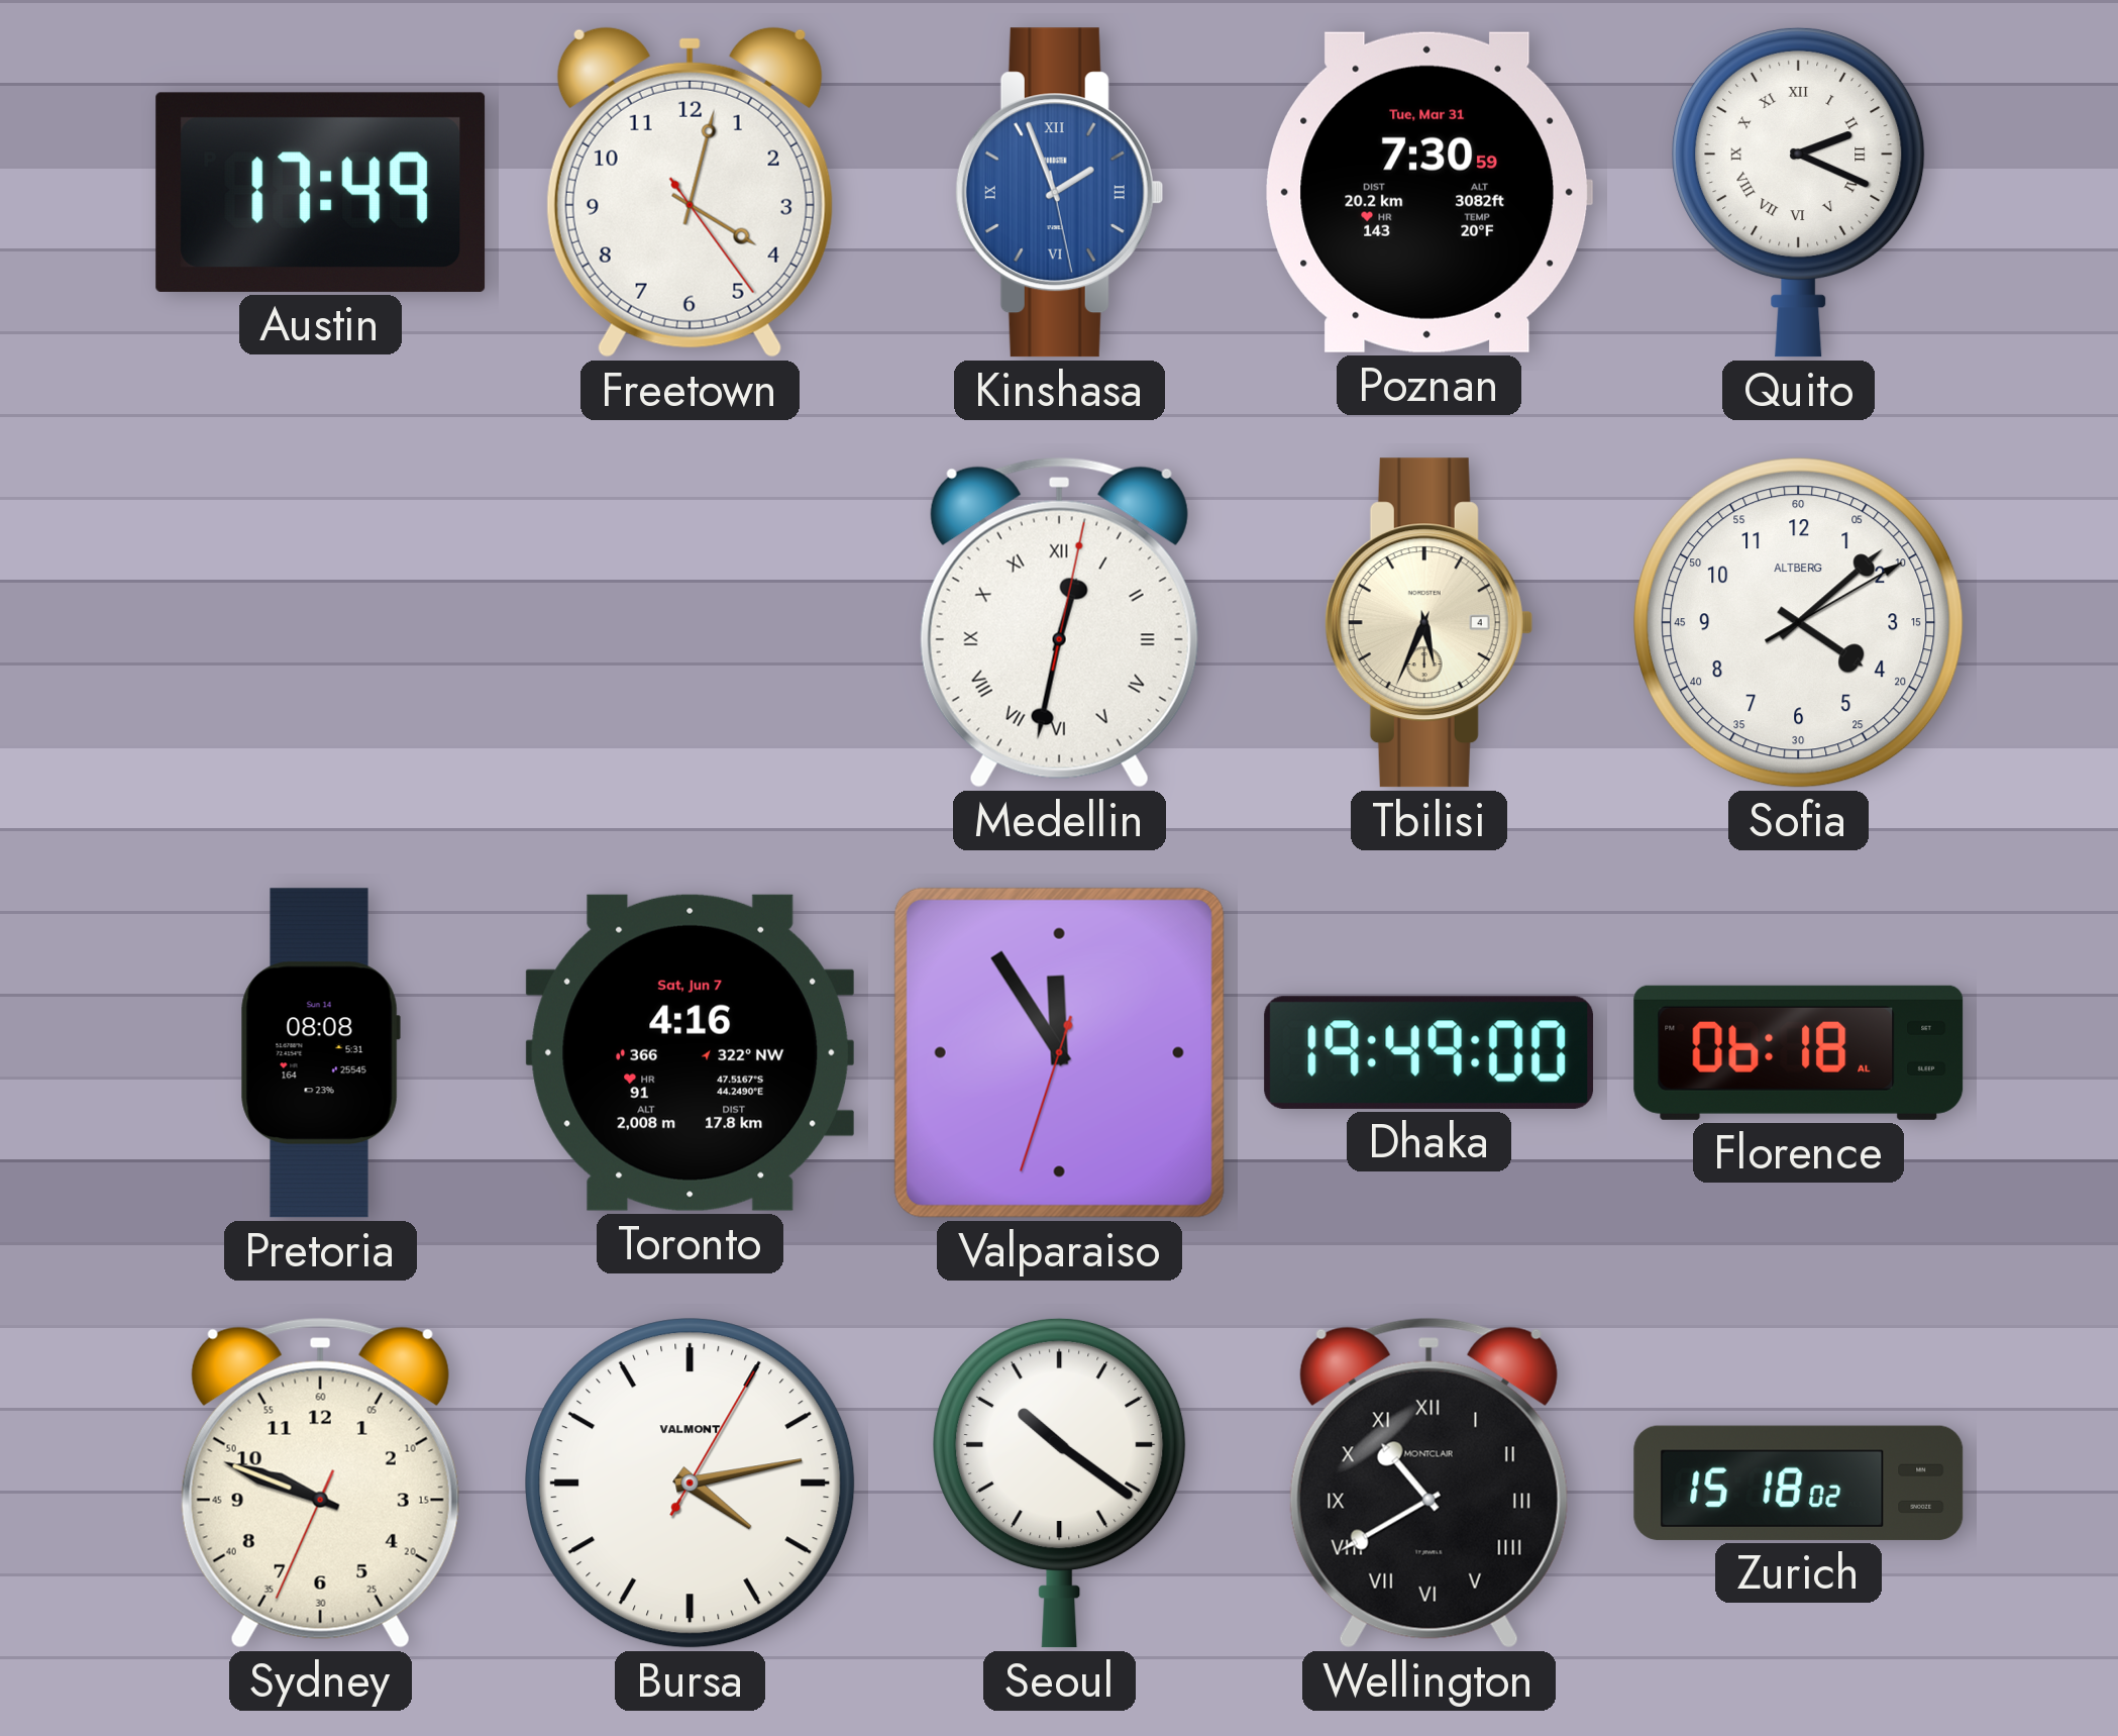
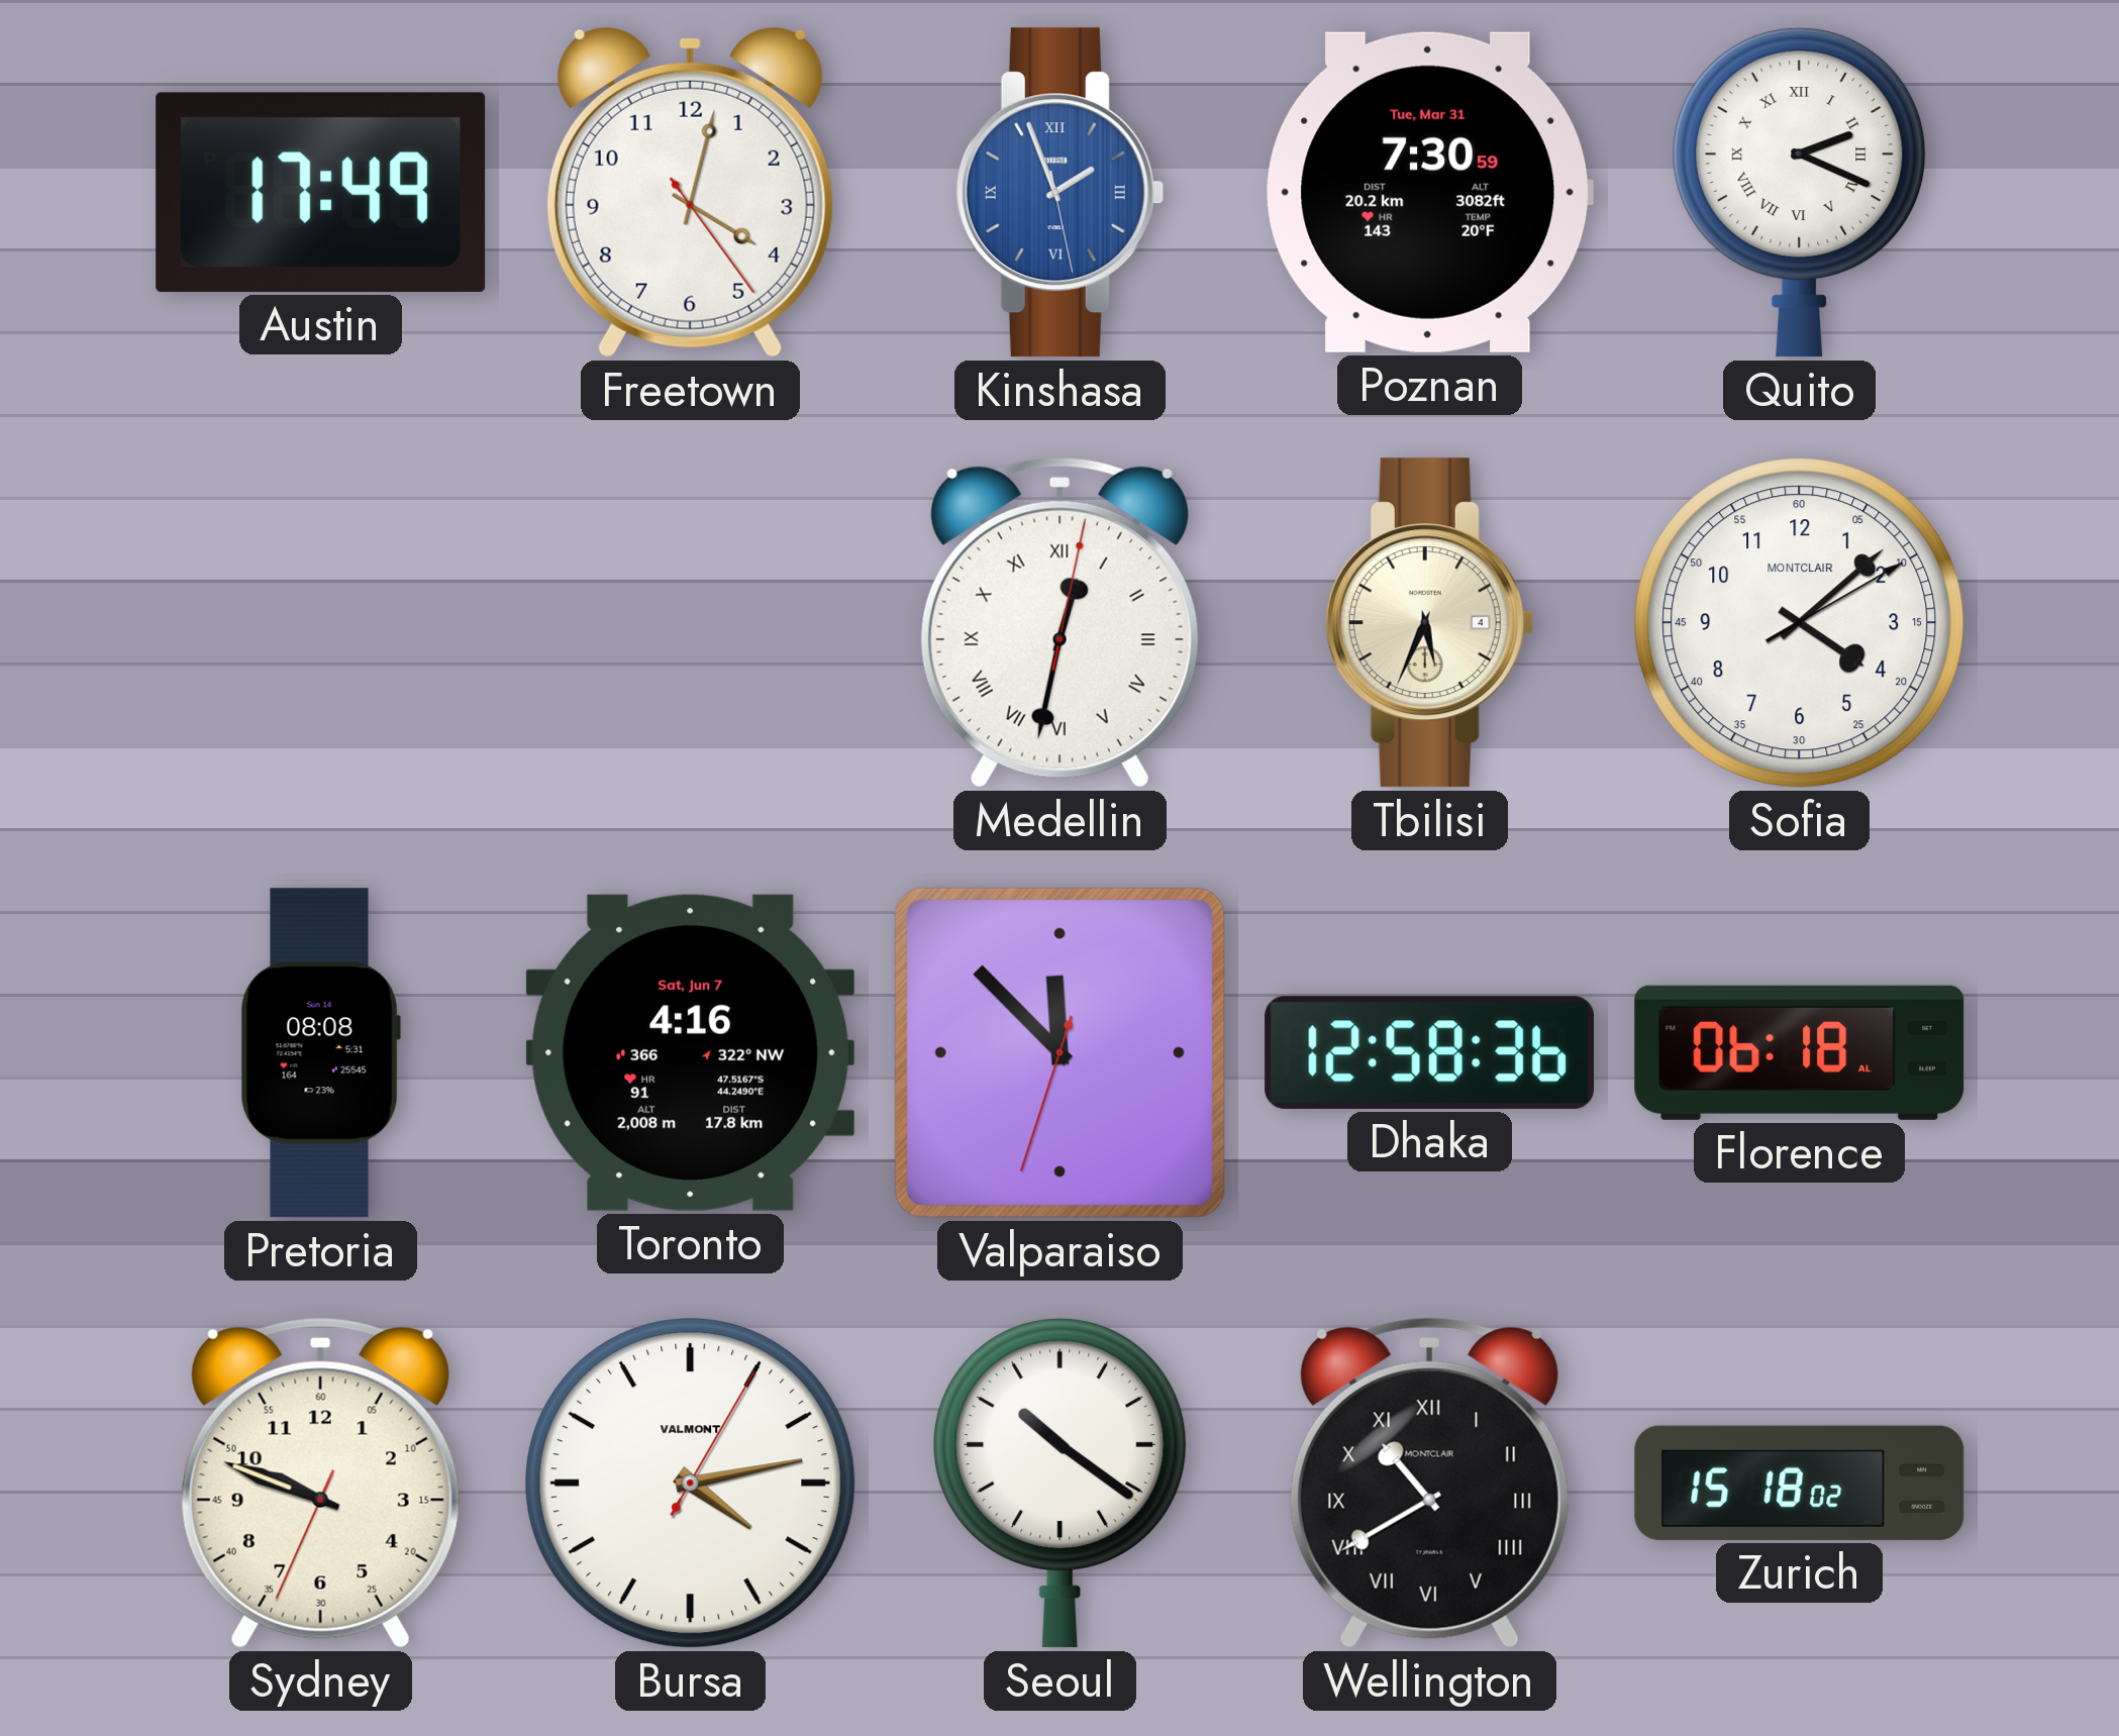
Sofia brand: ALTBERG -> MONTCLAIR
Valparaiso: 11:54 -> 11:52
Dhaka: 19:49 -> 12:58
